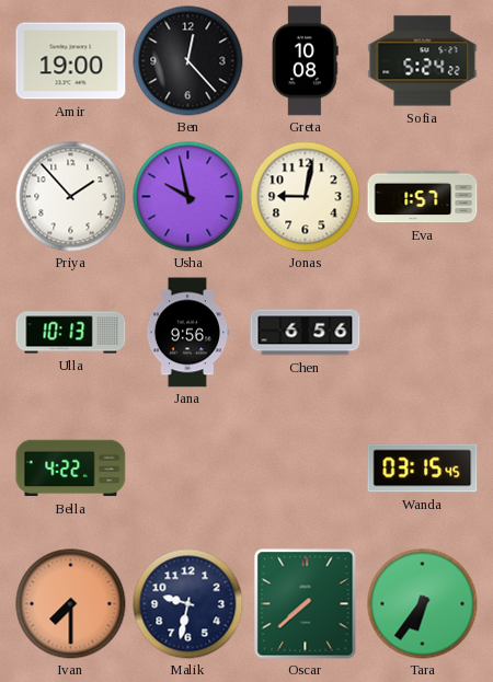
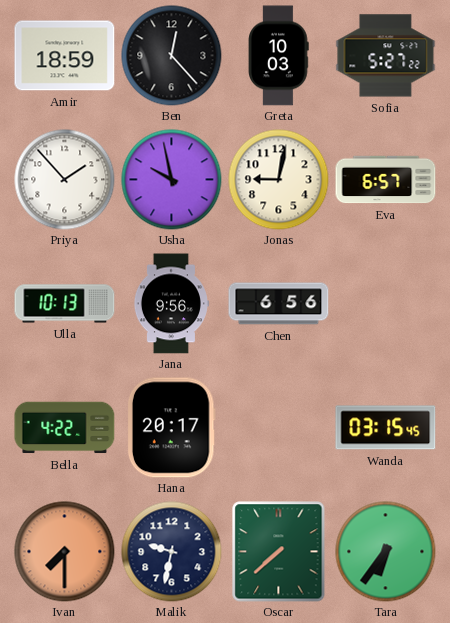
Amir: 19:00 -> 18:59
Greta: 10:08 -> 10:03
Sofia: 5:24 -> 5:27
Eva: 1:57 -> 6:57
Hana: none -> 20:17
